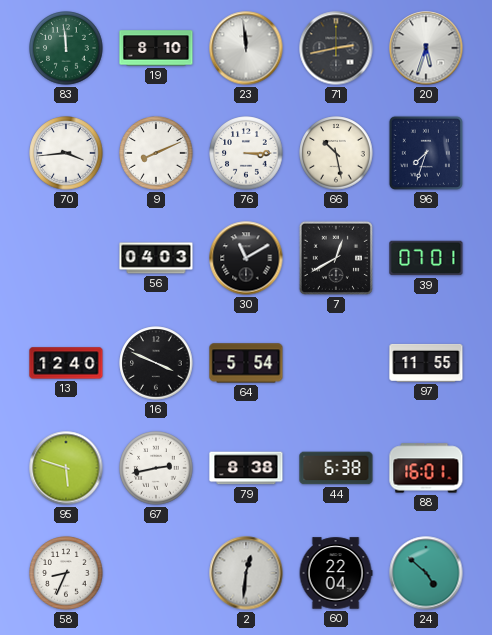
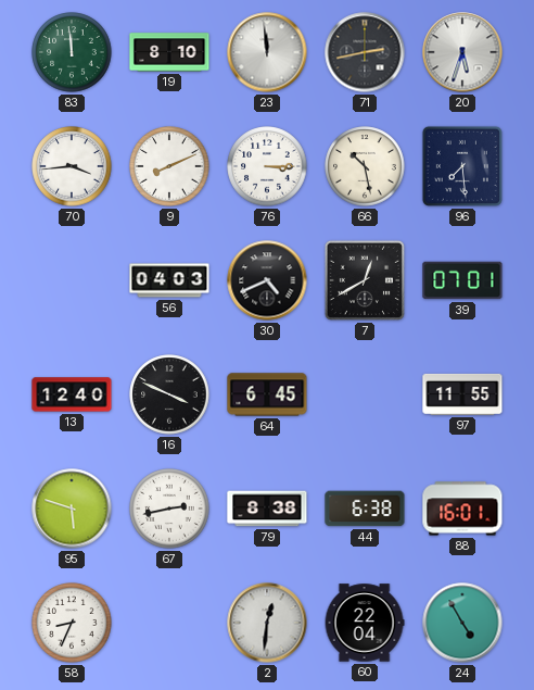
96: 7:33 -> 7:29
30: 11:10 -> 4:41
64: 5:54 -> 6:45
24: 4:52 -> 4:55
